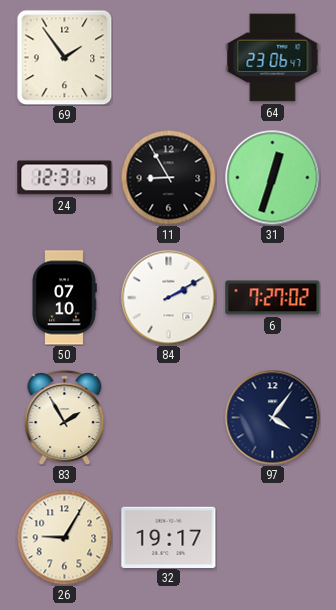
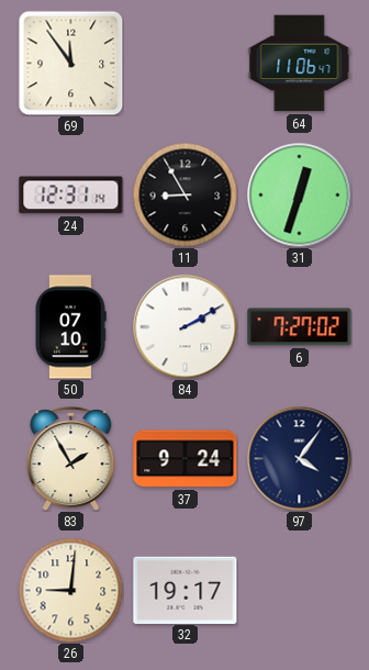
69: 1:54 -> 11:54
64: 23:06 -> 11:06
37: none -> 9:24
26: 9:05 -> 9:01
